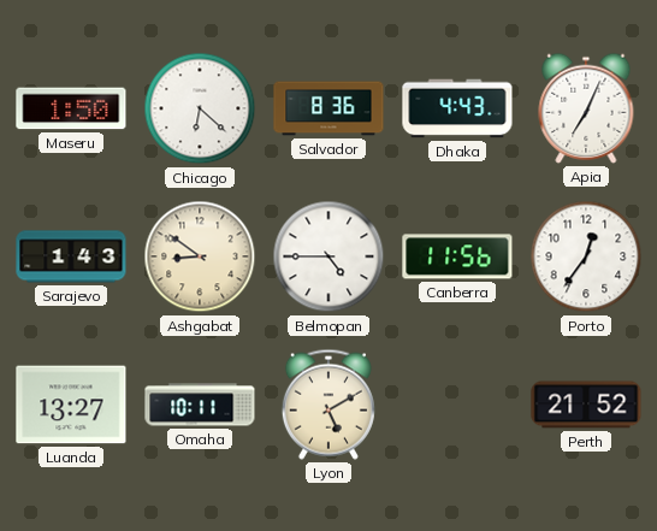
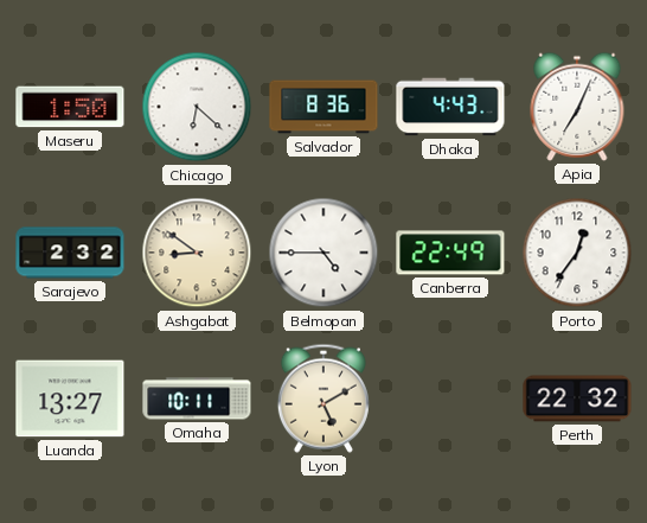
Sarajevo: 1:43 -> 2:32
Canberra: 11:56 -> 22:49
Perth: 21:52 -> 22:32
